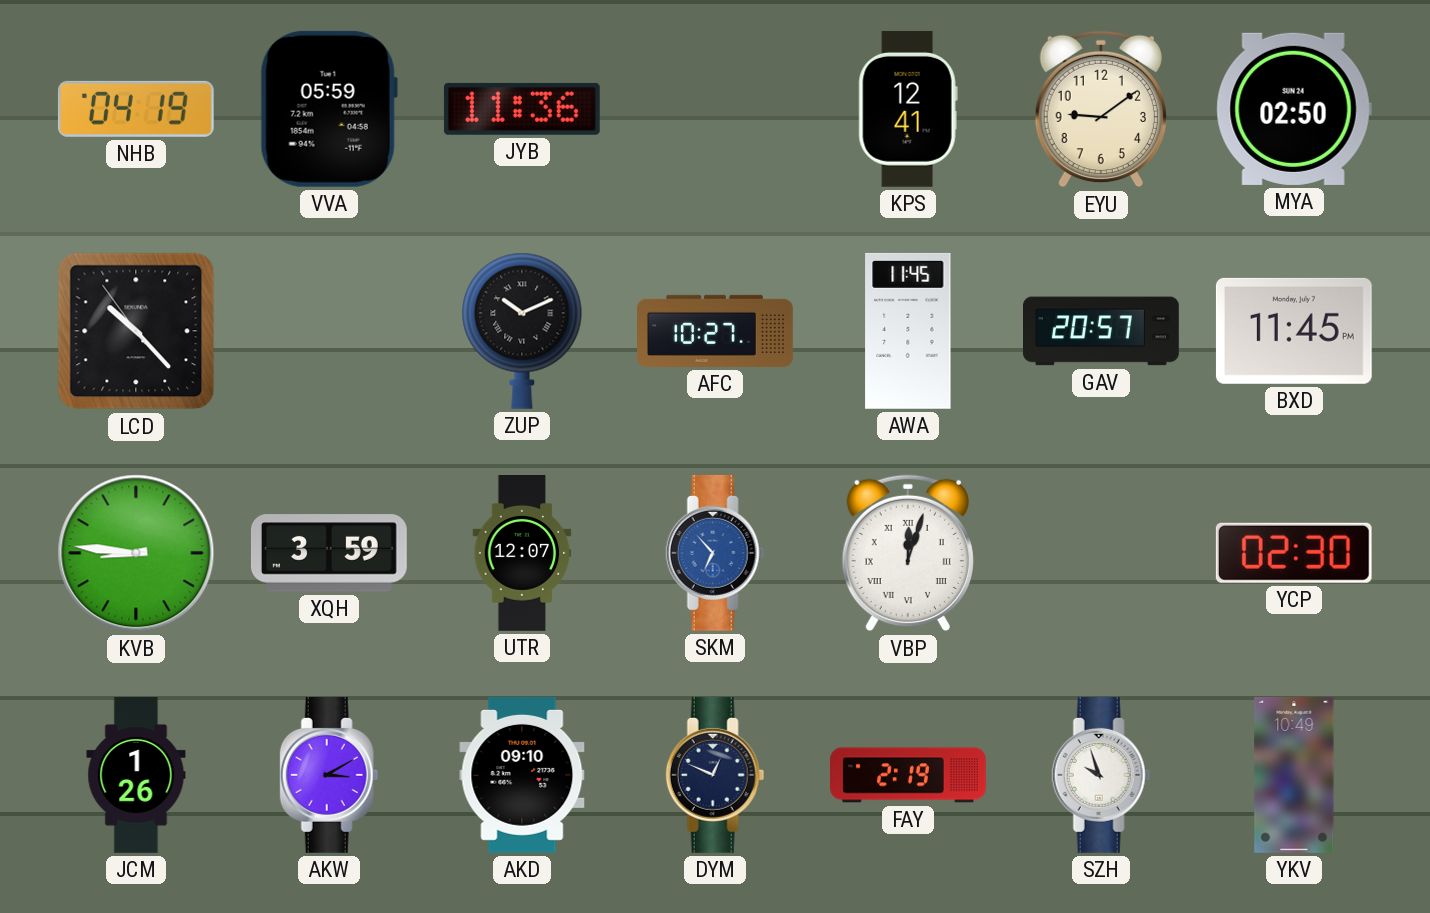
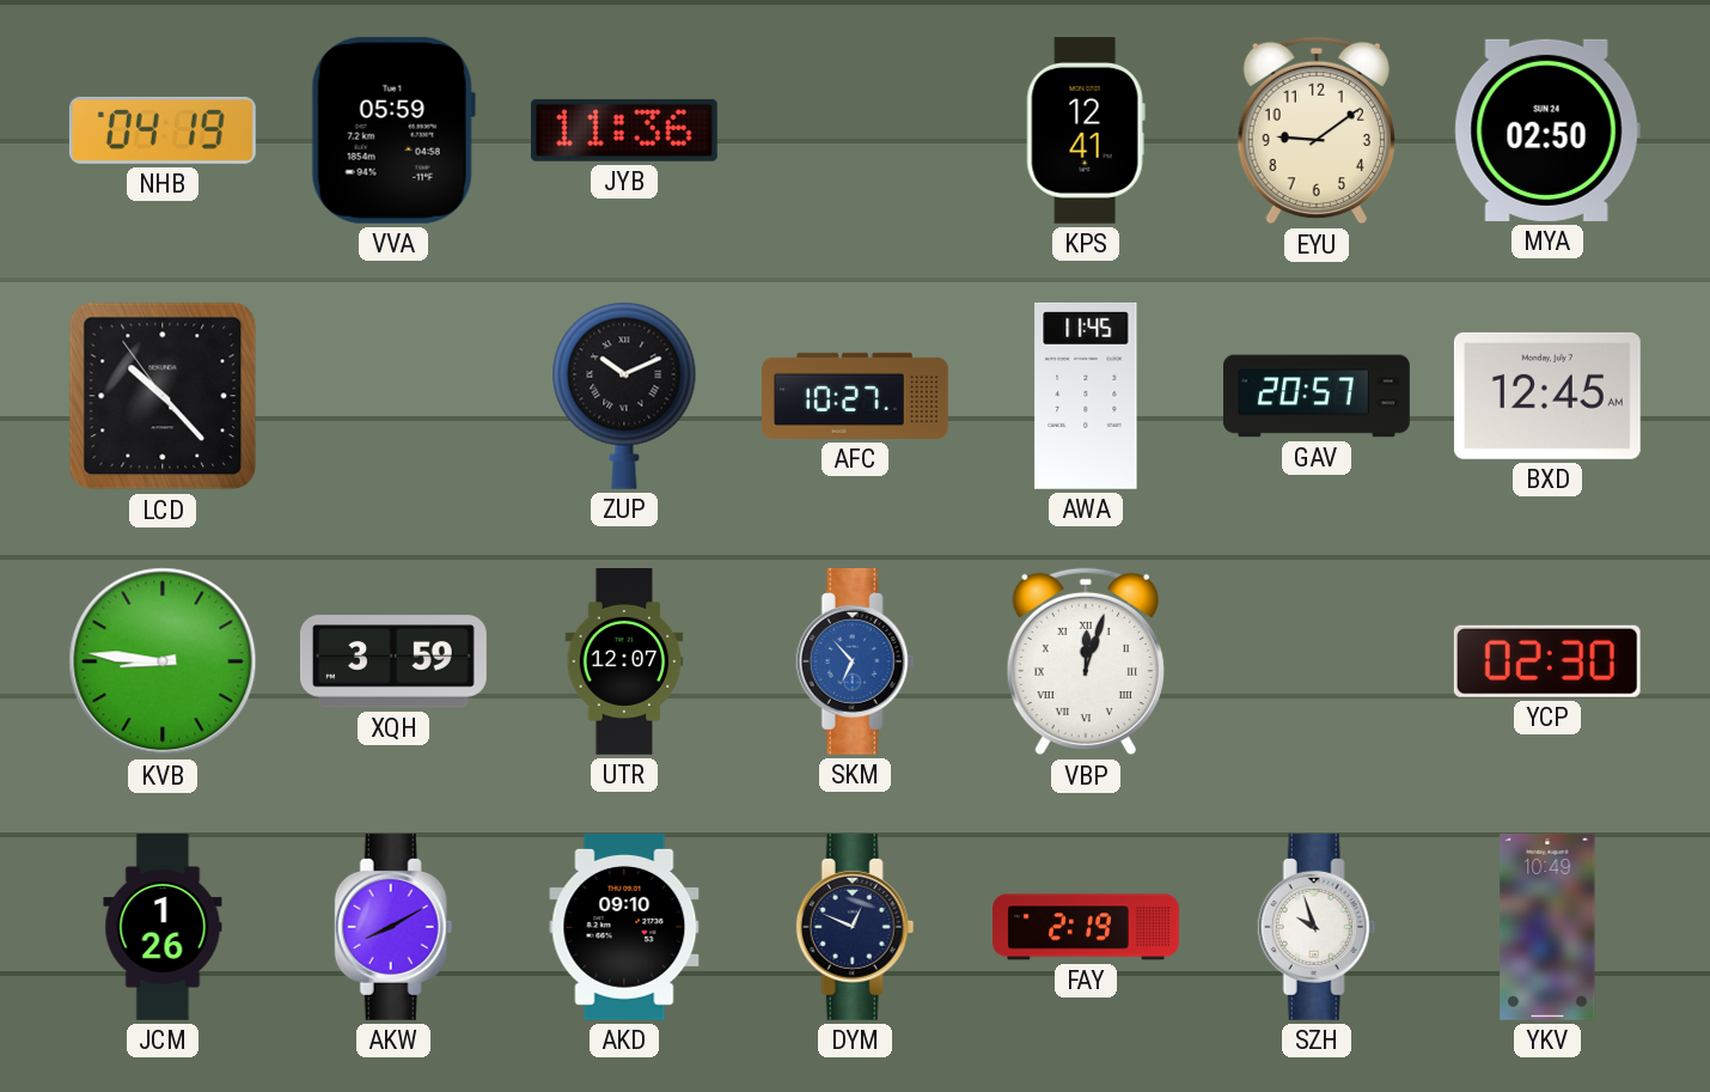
BXD: 11:45 -> 12:45
AKW: 3:10 -> 8:10
